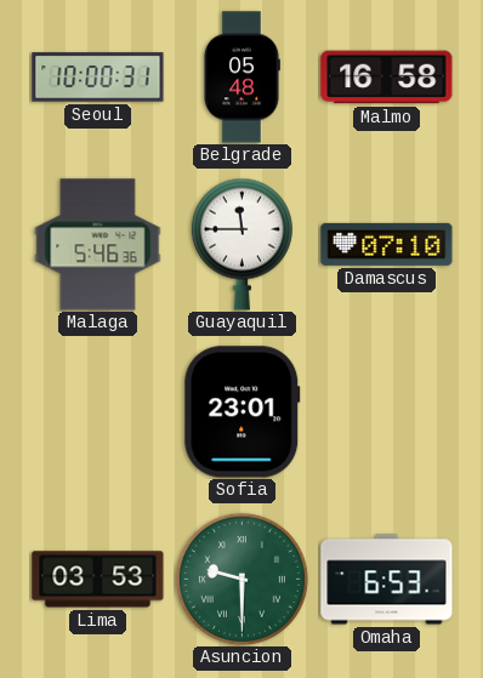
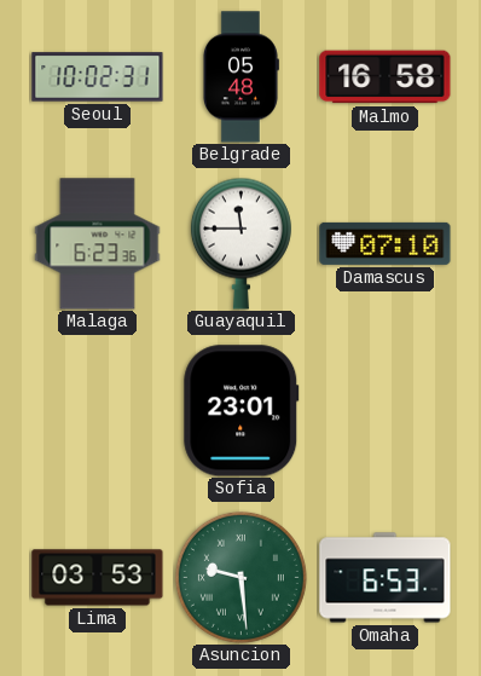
Seoul: 10:00 -> 10:02
Malaga: 5:46 -> 6:23
Asuncion: 9:30 -> 9:29
